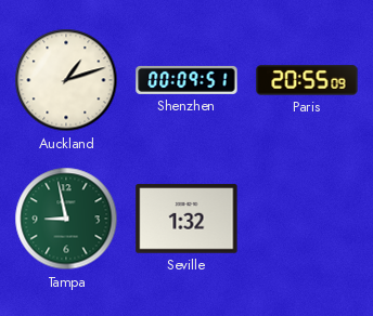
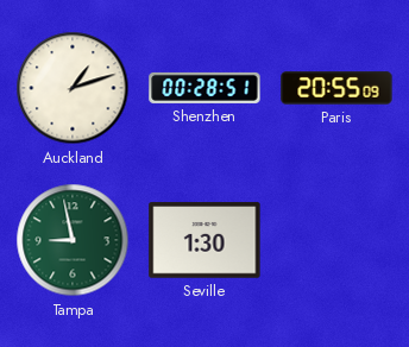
Shenzhen: 00:09 -> 00:28
Seville: 1:32 -> 1:30
